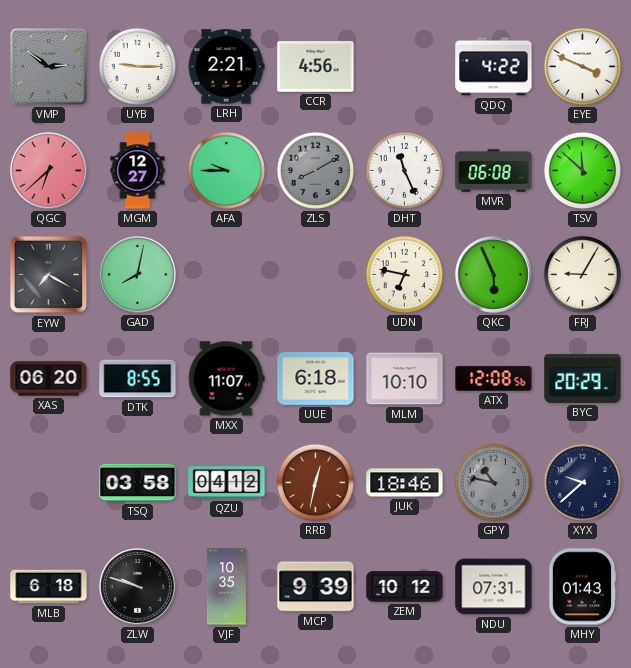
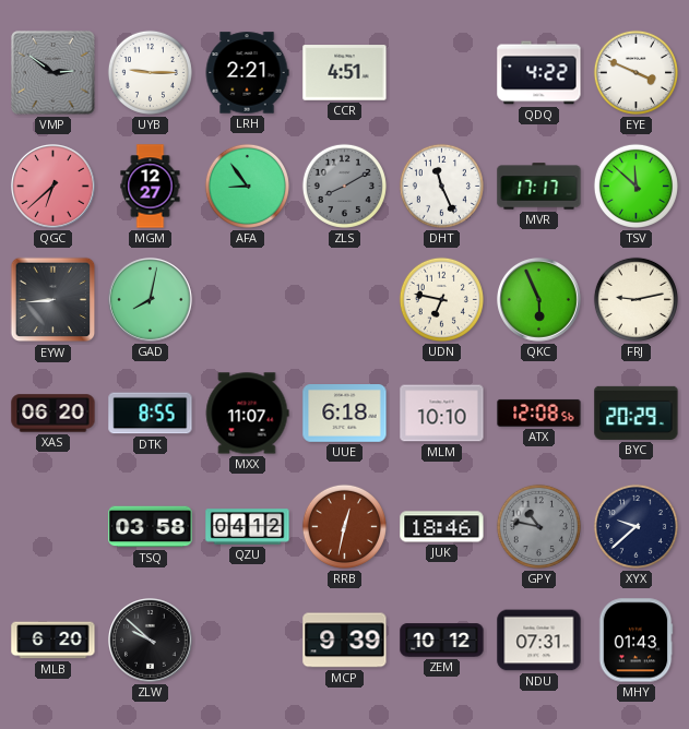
CCR: 4:56 -> 4:51
AFA: 9:45 -> 8:54
MVR: 06:08 -> 17:17
EYW: 7:20 -> 8:44
FRJ: 9:05 -> 9:13
MLB: 6:18 -> 6:20
ZLW: 9:48 -> 9:52
VJF: 10:35 -> none
